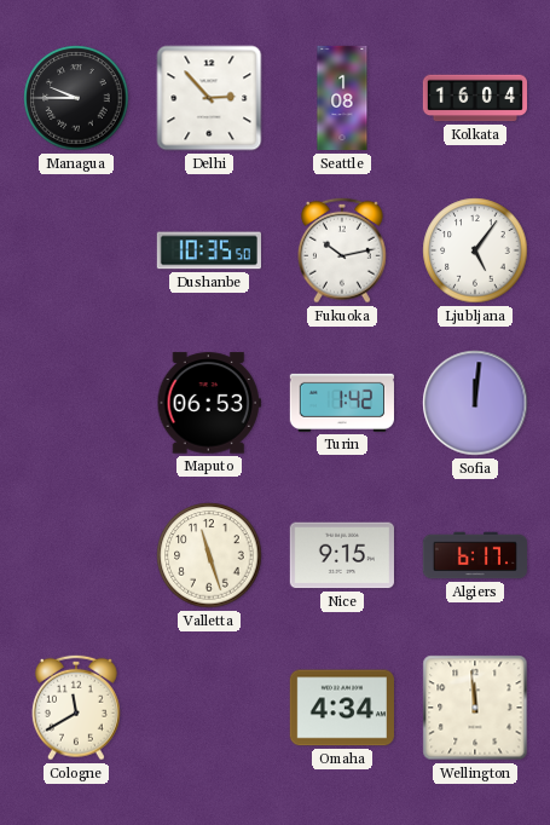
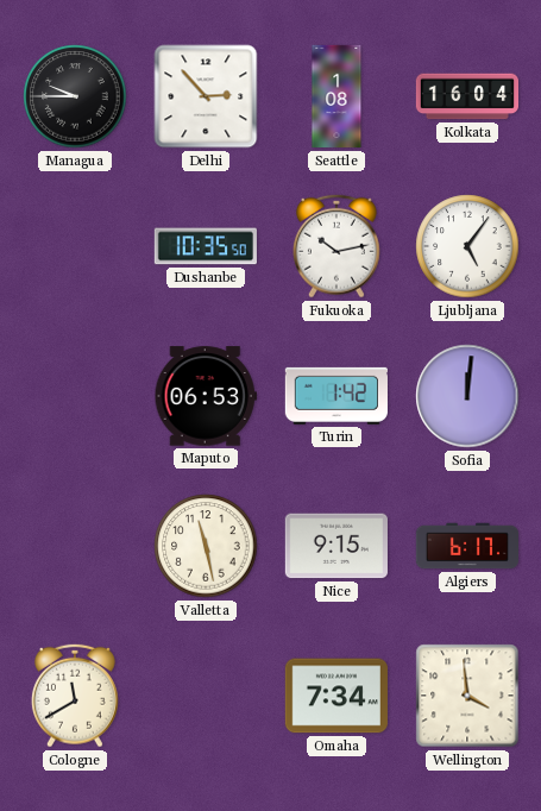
Valletta: 11:27 -> 11:28
Omaha: 4:34 -> 7:34
Wellington: 11:59 -> 3:59
